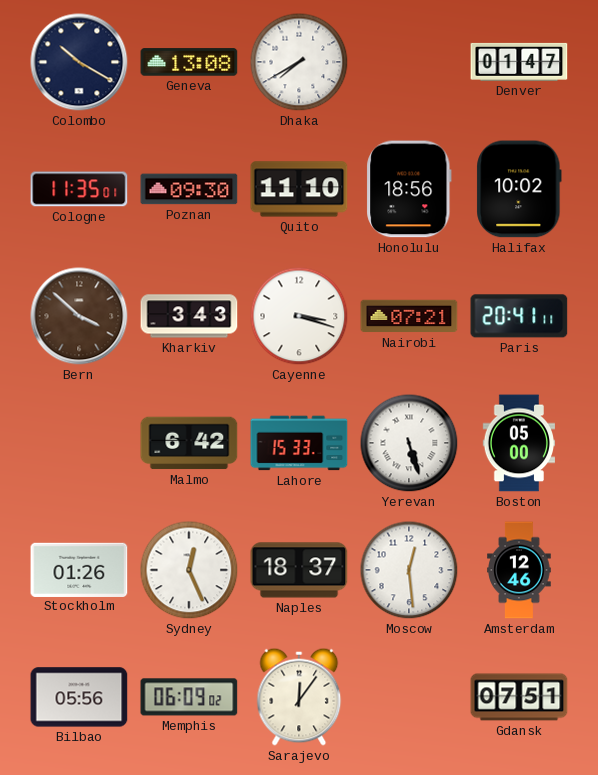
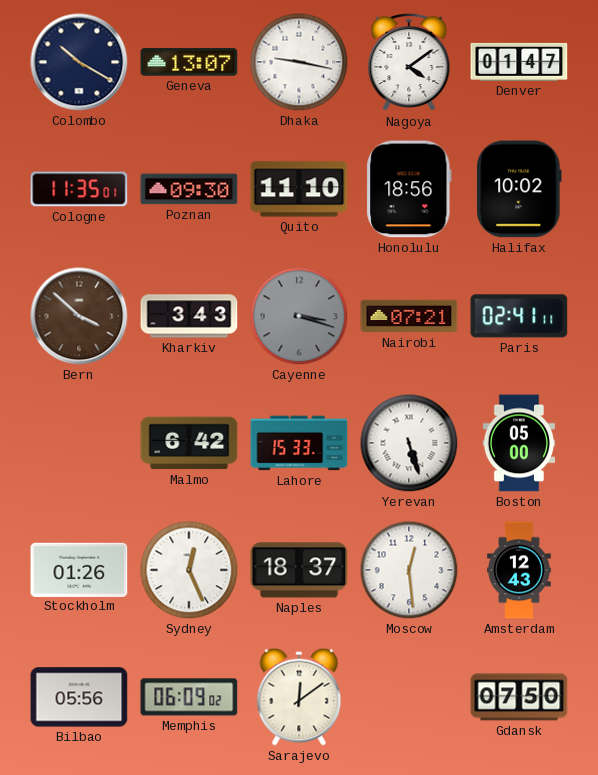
Geneva: 13:08 -> 13:07
Dhaka: 7:40 -> 9:17
Nagoya: none -> 4:09
Cayenne dial: white -> grey
Paris: 20:41 -> 02:41
Amsterdam: 12:46 -> 12:43
Sarajevo: 12:06 -> 12:09
Gdansk: 07:51 -> 07:50
